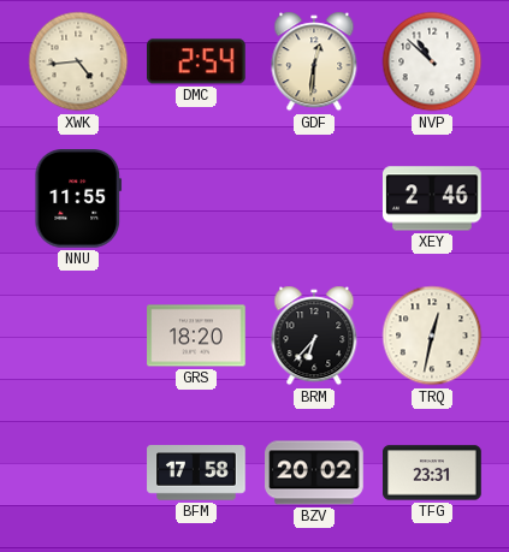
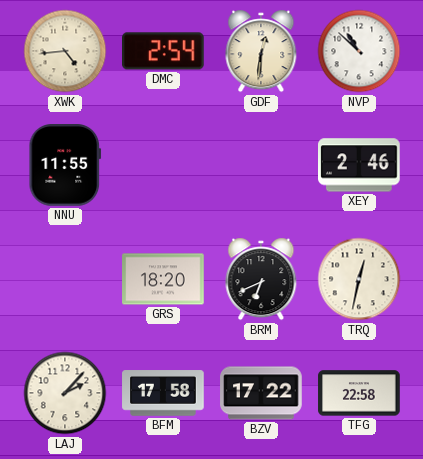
BRM: 6:37 -> 6:41
LAJ: none -> 2:07
BZV: 20:02 -> 17:22
TFG: 23:31 -> 22:58
